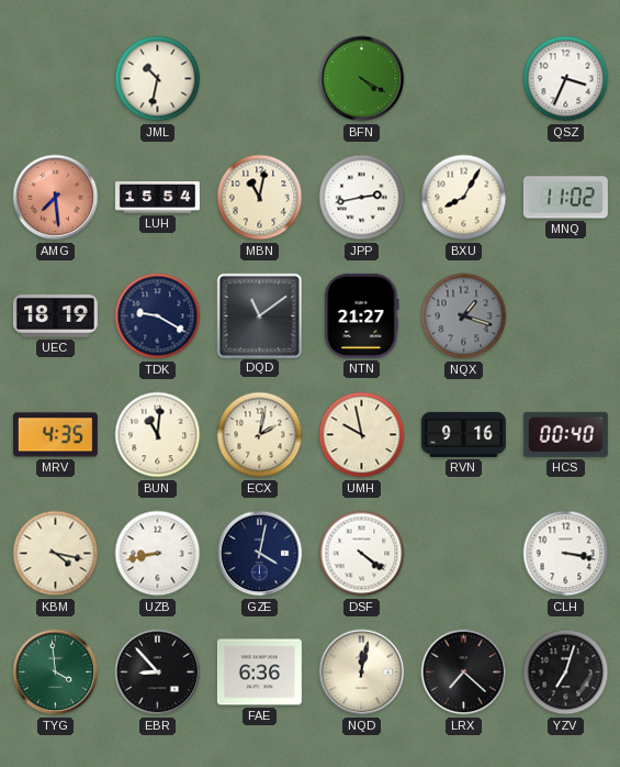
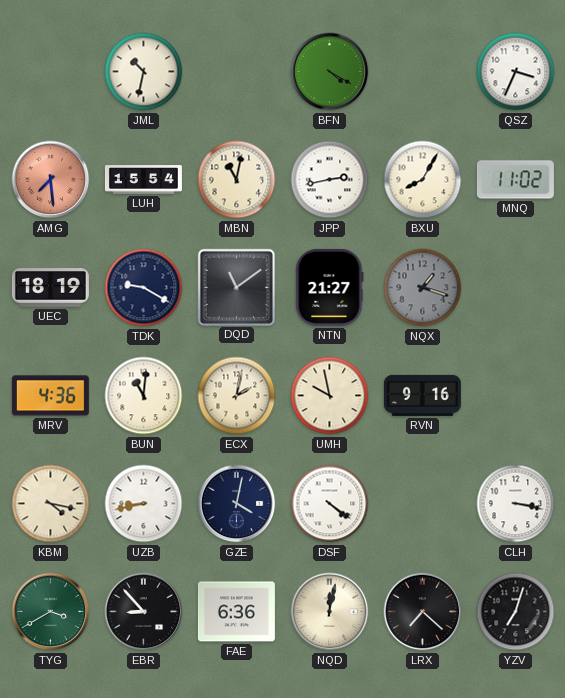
MRV: 4:35 -> 4:36
HCS: 00:40 -> none
TYG: 3:59 -> 3:40
